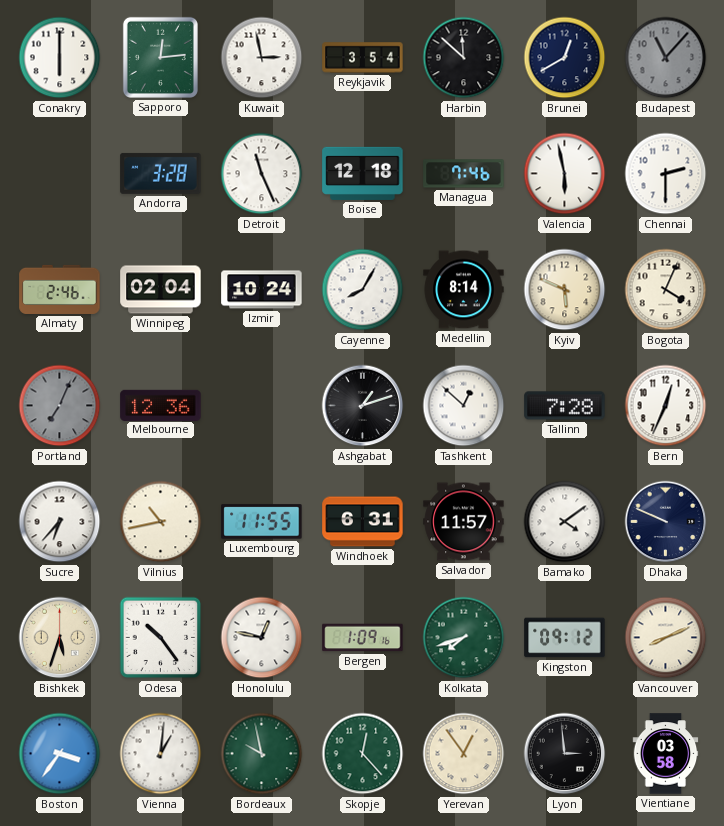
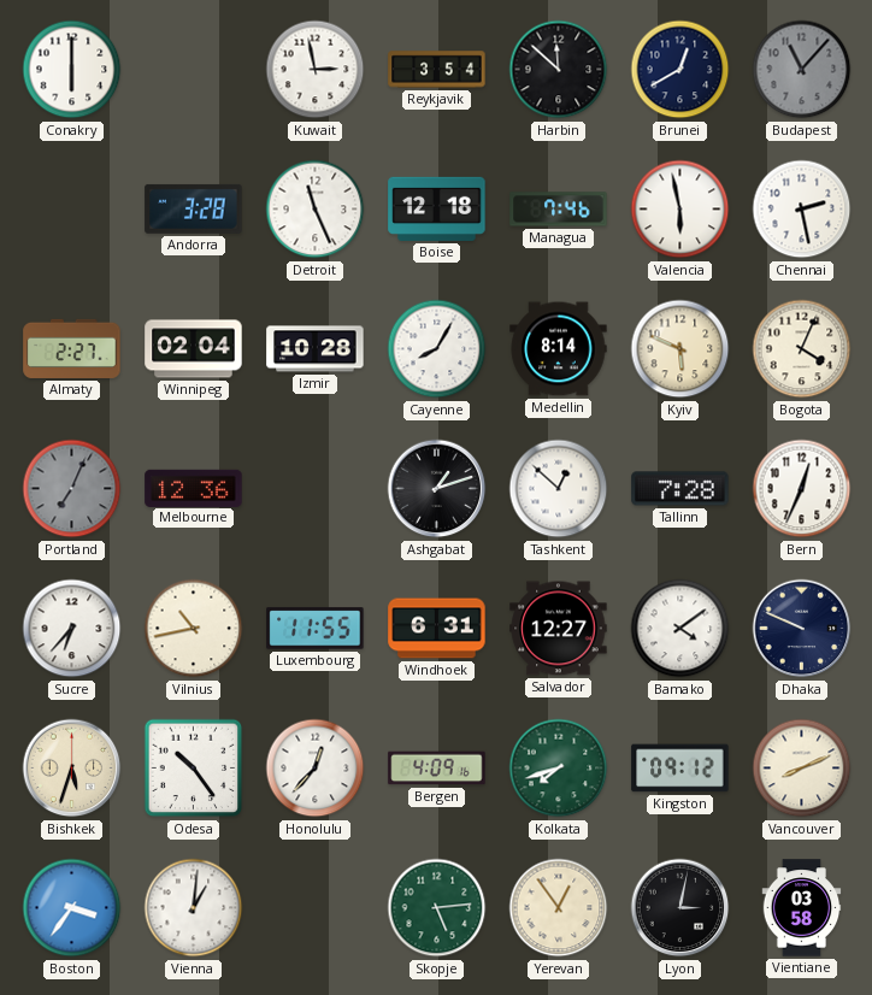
Sapporo: 12:14 -> none
Chennai: 2:30 -> 2:28
Almaty: 2:46 -> 2:27
Izmir: 10:24 -> 10:28
Salvador: 11:57 -> 12:27
Honolulu: 12:47 -> 12:37
Bergen: 1:09 -> 4:09
Bordeaux: 9:58 -> none
Skopje: 12:23 -> 5:14
Lyon: 2:59 -> 3:02
